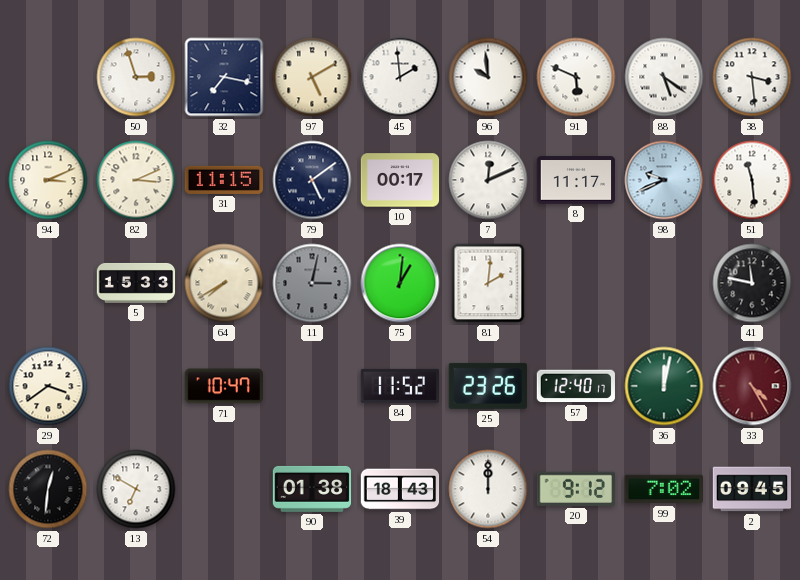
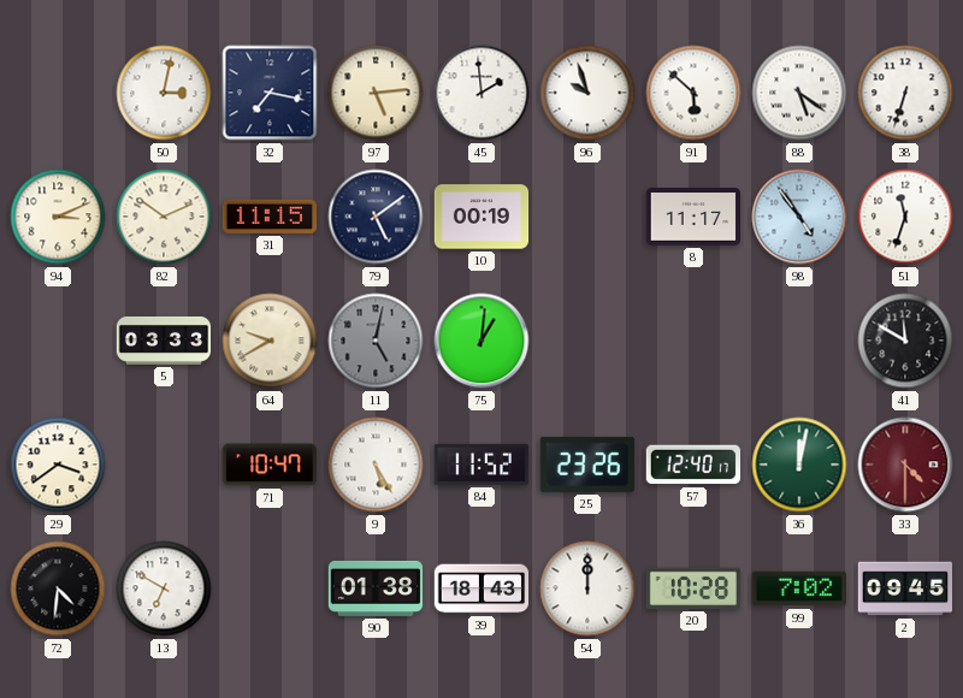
50: 2:57 -> 3:02
97: 5:10 -> 5:14
96: 9:59 -> 9:57
91: 5:49 -> 5:52
38: 3:29 -> 6:33
82: 3:11 -> 10:11
10: 00:17 -> 00:19
7: 12:11 -> none
98: 9:41 -> 4:54
51: 11:29 -> 11:33
5: 15:33 -> 03:33
64: 7:40 -> 9:40
11: 3:02 -> 5:02
81: 2:01 -> none
41: 11:47 -> 11:50
9: none -> 5:25
33: 4:25 -> 4:30
72: 12:31 -> 4:31
20: 9:12 -> 10:28
